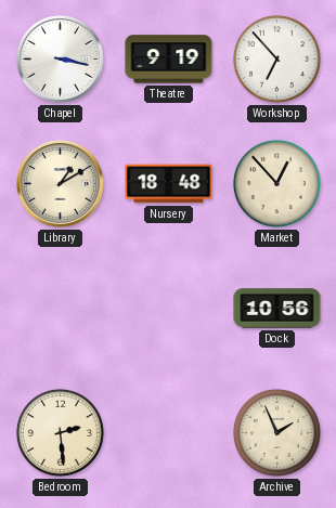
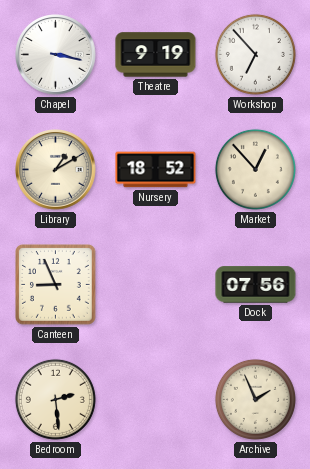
Nursery: 18:48 -> 18:52
Canteen: none -> 8:56
Dock: 10:56 -> 07:56
